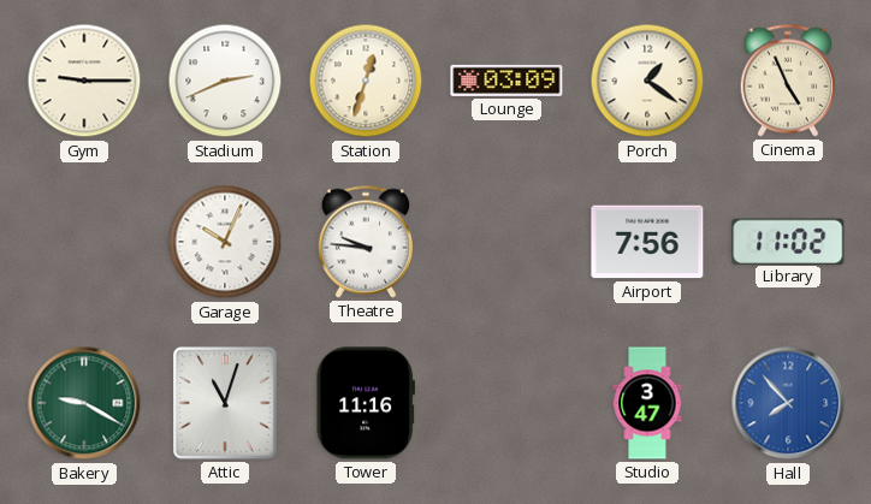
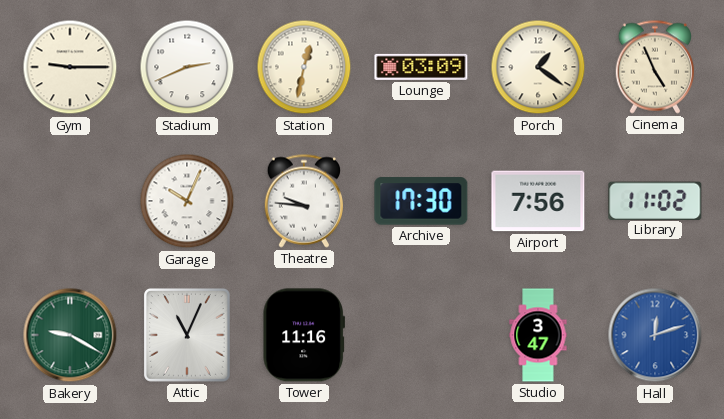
Station: 12:33 -> 12:32
Archive: none -> 17:30
Attic: 11:03 -> 11:04
Hall: 7:53 -> 12:12
